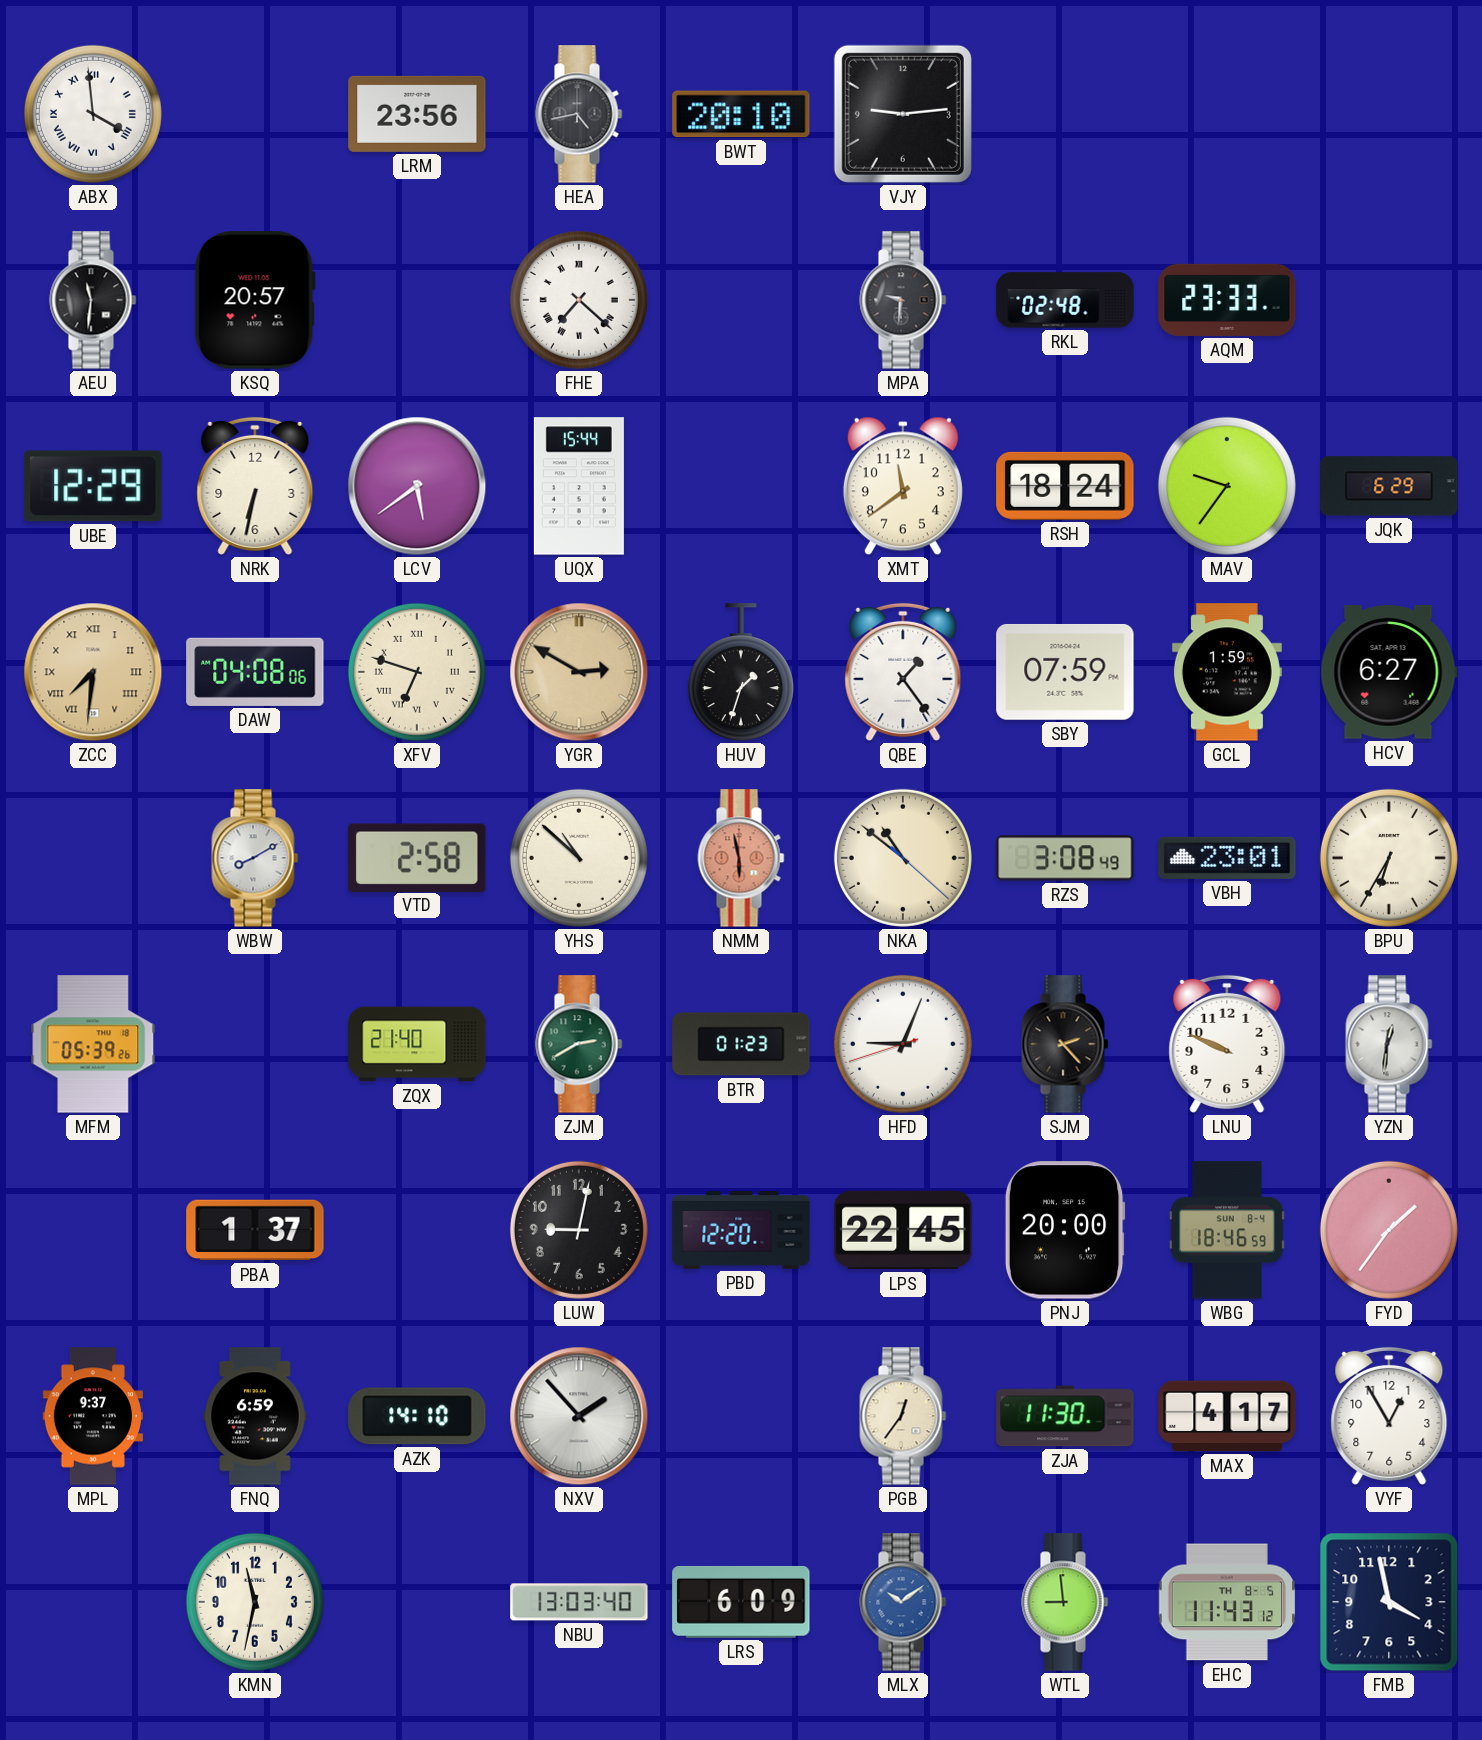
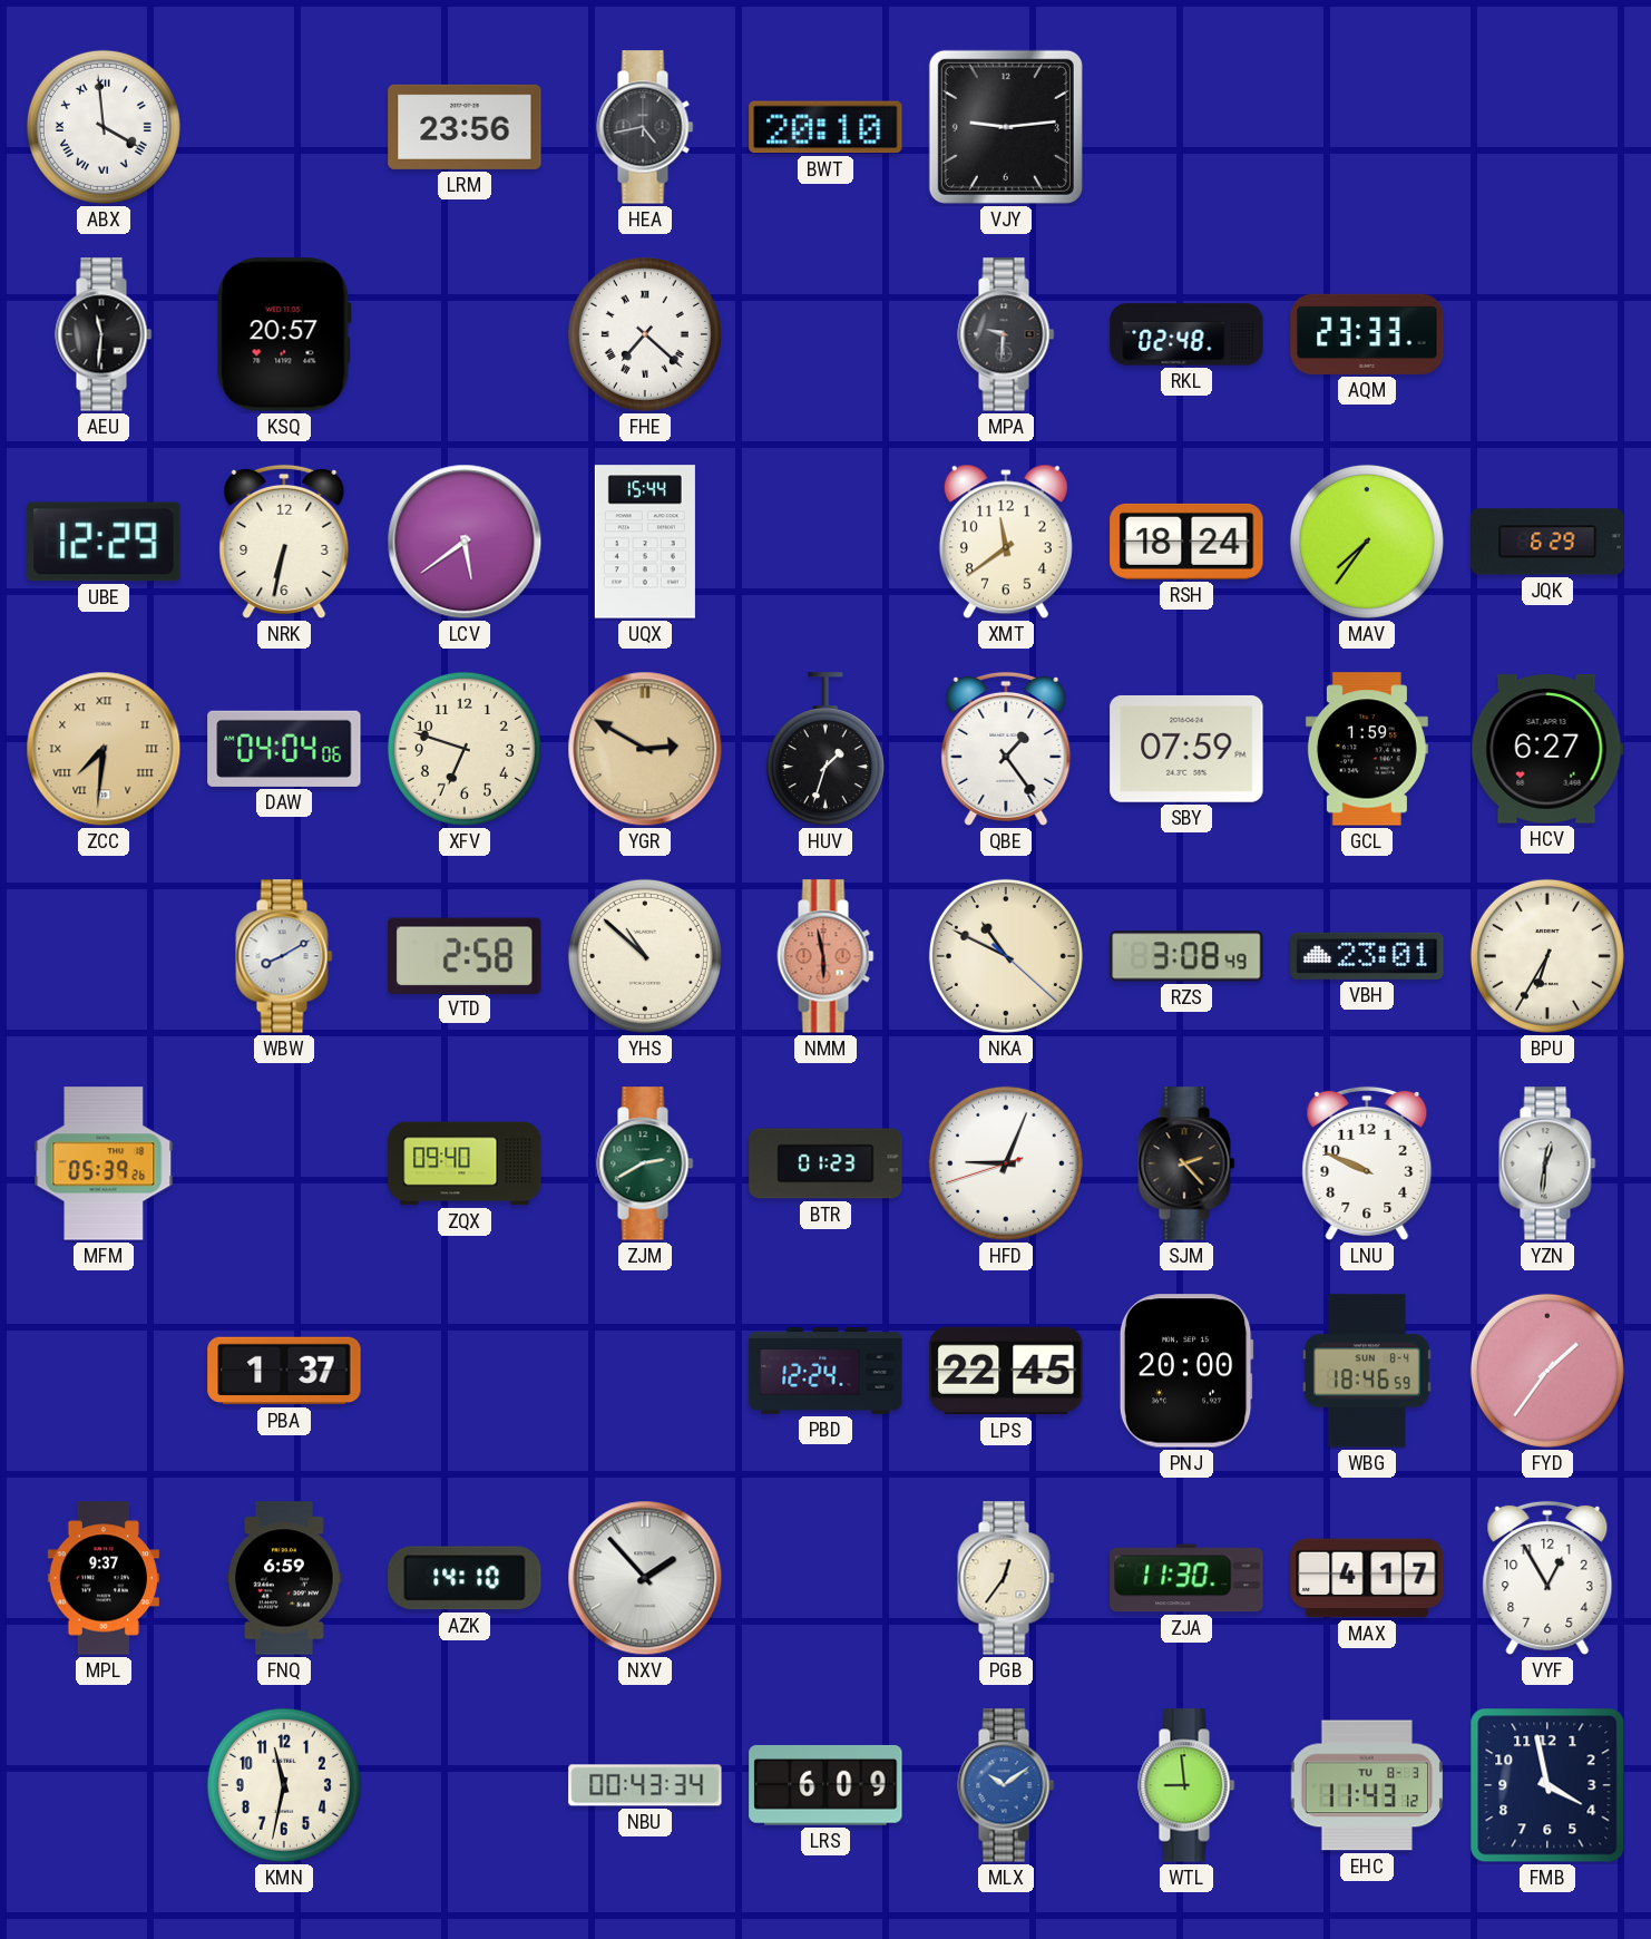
MAV: 9:36 -> 7:36
DAW: 04:08 -> 04:04
XFV numerals: Roman -> Arabic
NKA: 10:51 -> 10:49
ZQX: 21:40 -> 09:40
LUW: 9:02 -> none
PBD: 12:20 -> 12:24
NBU: 13:03 -> 00:43
EHC date: TH 8-5 -> TU 8-3
